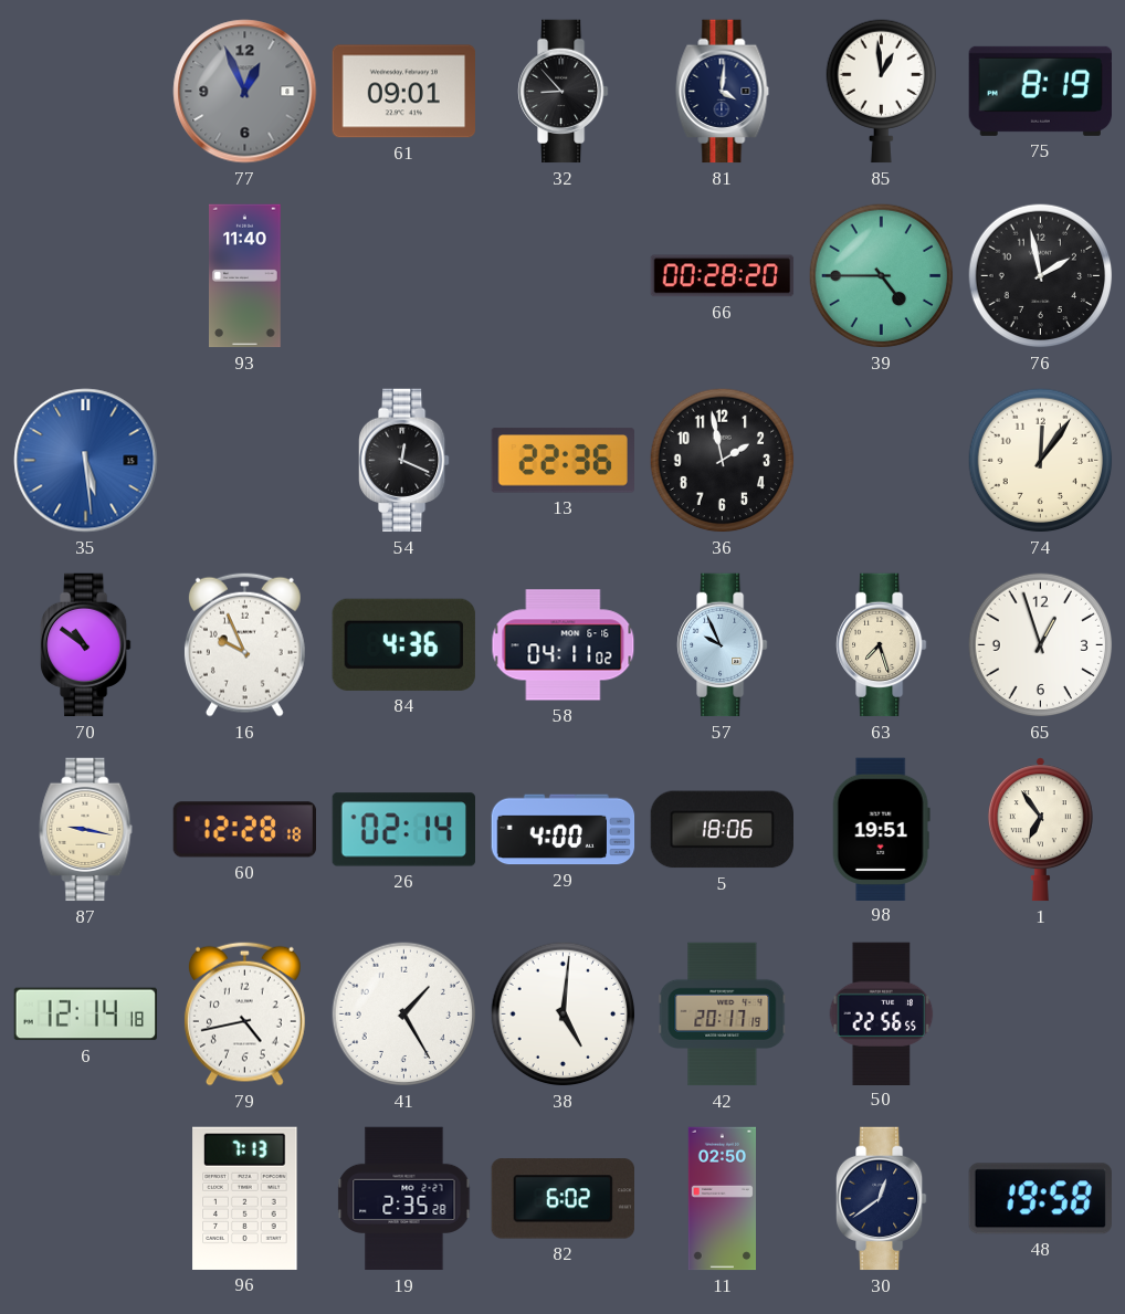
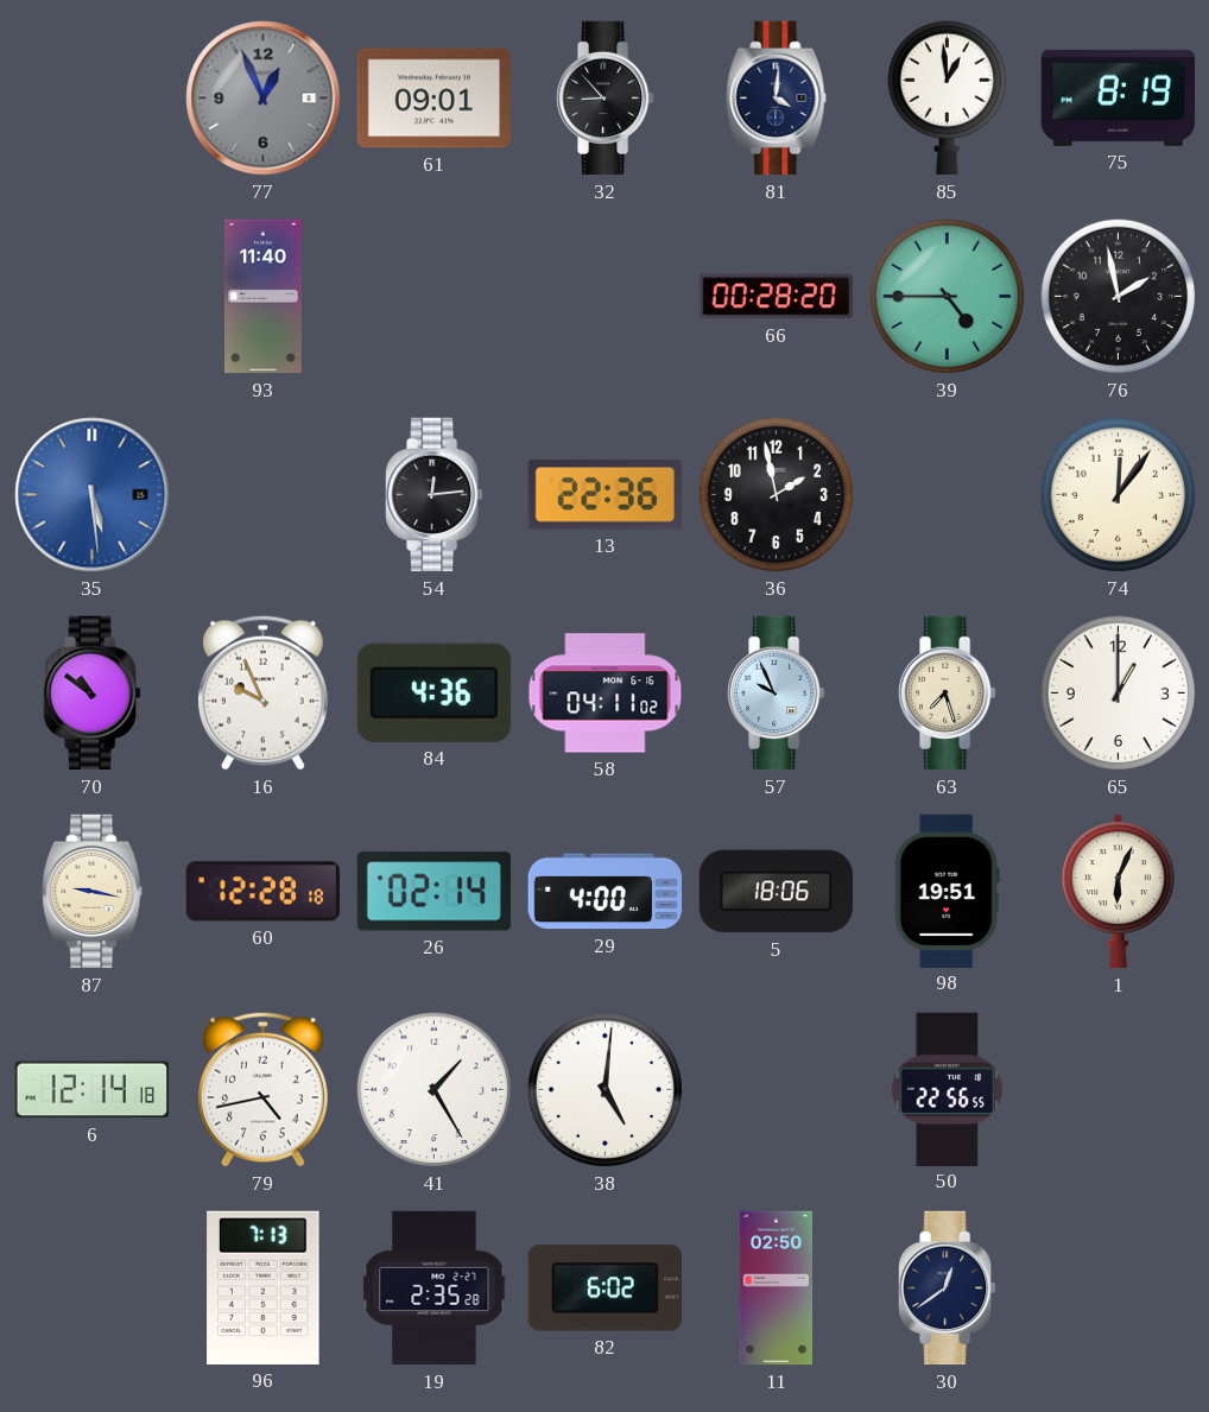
54: 12:19 -> 12:14
65: 12:57 -> 1:00
1: 6:54 -> 6:04
42: 20:17 -> none
48: 19:58 -> none
